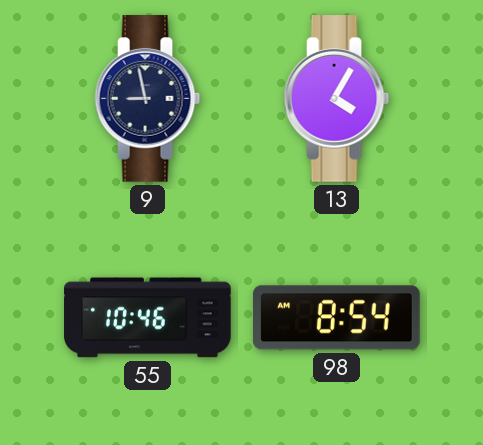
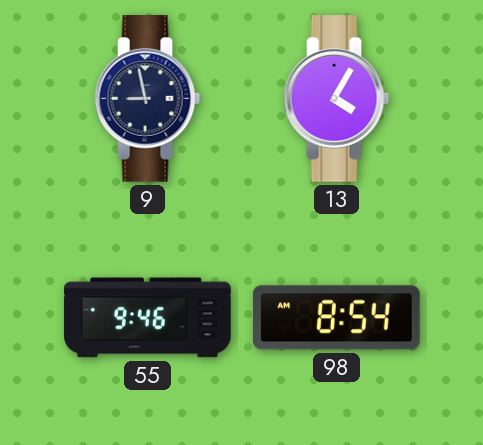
55: 10:46 -> 9:46
